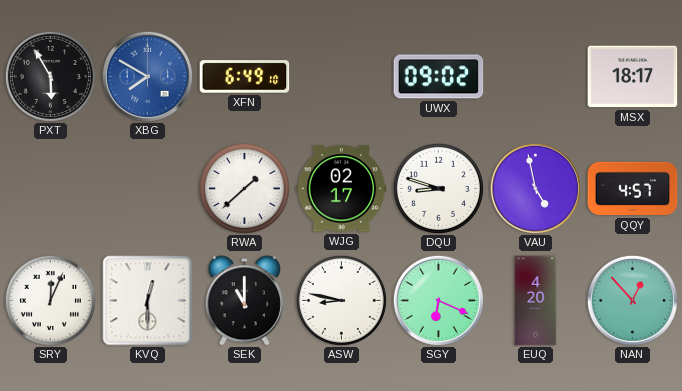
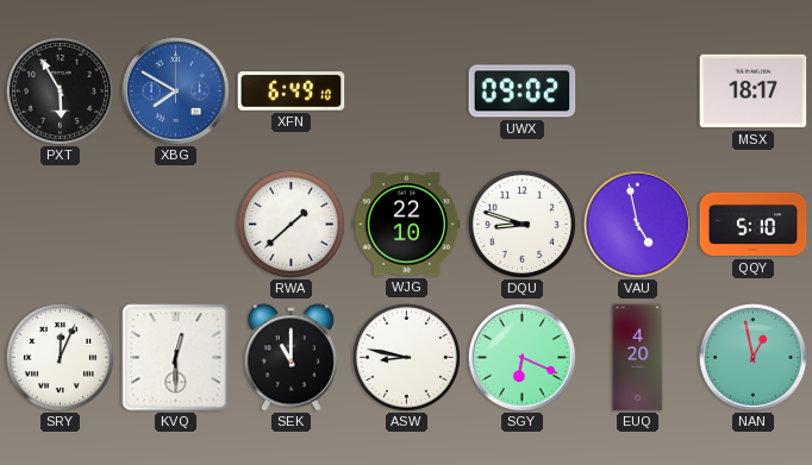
WJG: 02:17 -> 22:10
QQY: 4:57 -> 5:10
NAN: 12:53 -> 12:58
